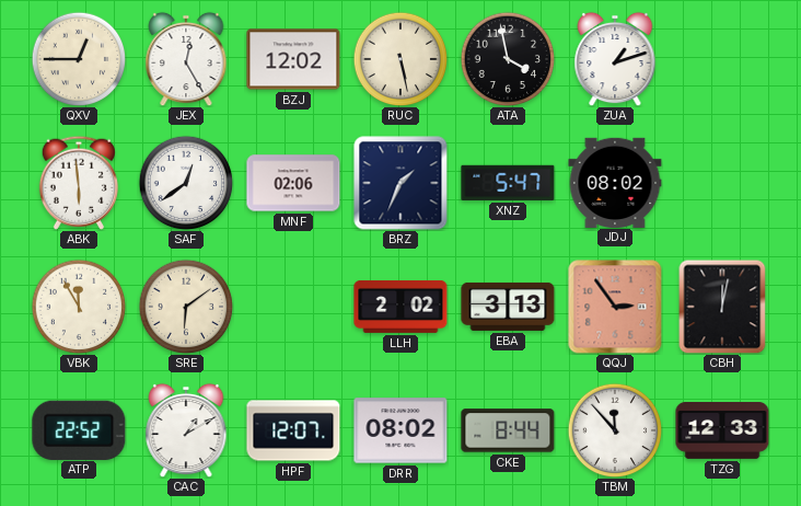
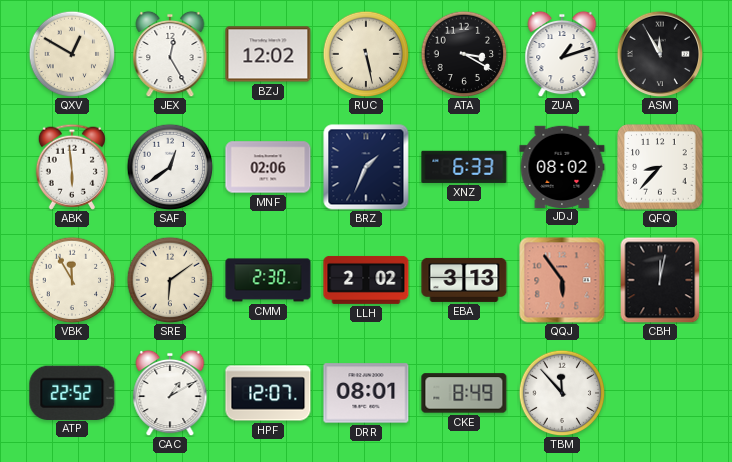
QXV: 12:45 -> 12:50
ATA: 3:58 -> 3:20
ASM: none -> 11:55
XNZ: 5:47 -> 6:33
QFQ: none -> 8:37
CMM: none -> 2:30
QQJ: 2:54 -> 5:54
DRR: 08:02 -> 08:01
CKE: 8:44 -> 8:49
TZG: 12:33 -> none
